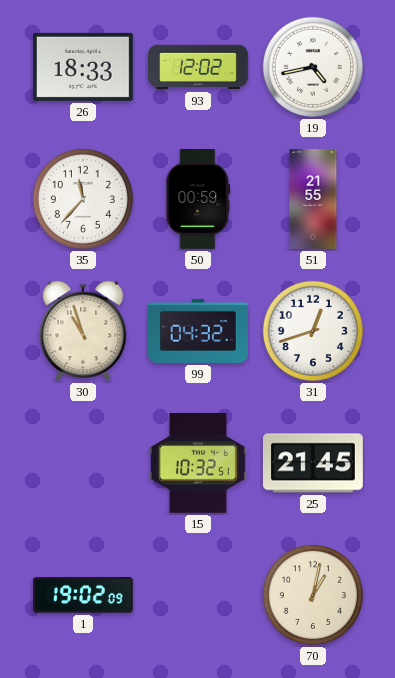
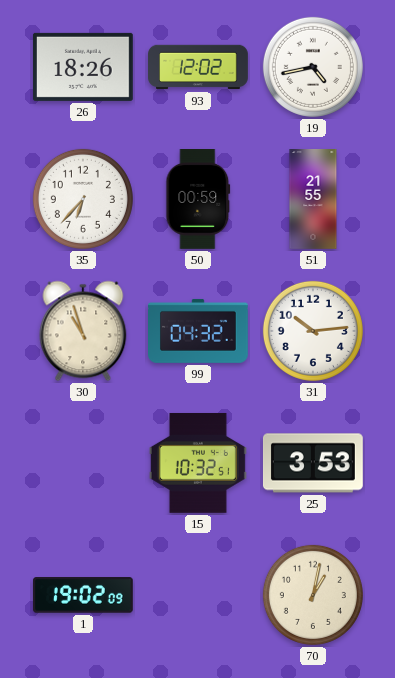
26: 18:33 -> 18:26
35: 11:37 -> 6:37
31: 12:42 -> 10:14
25: 21:45 -> 3:53
